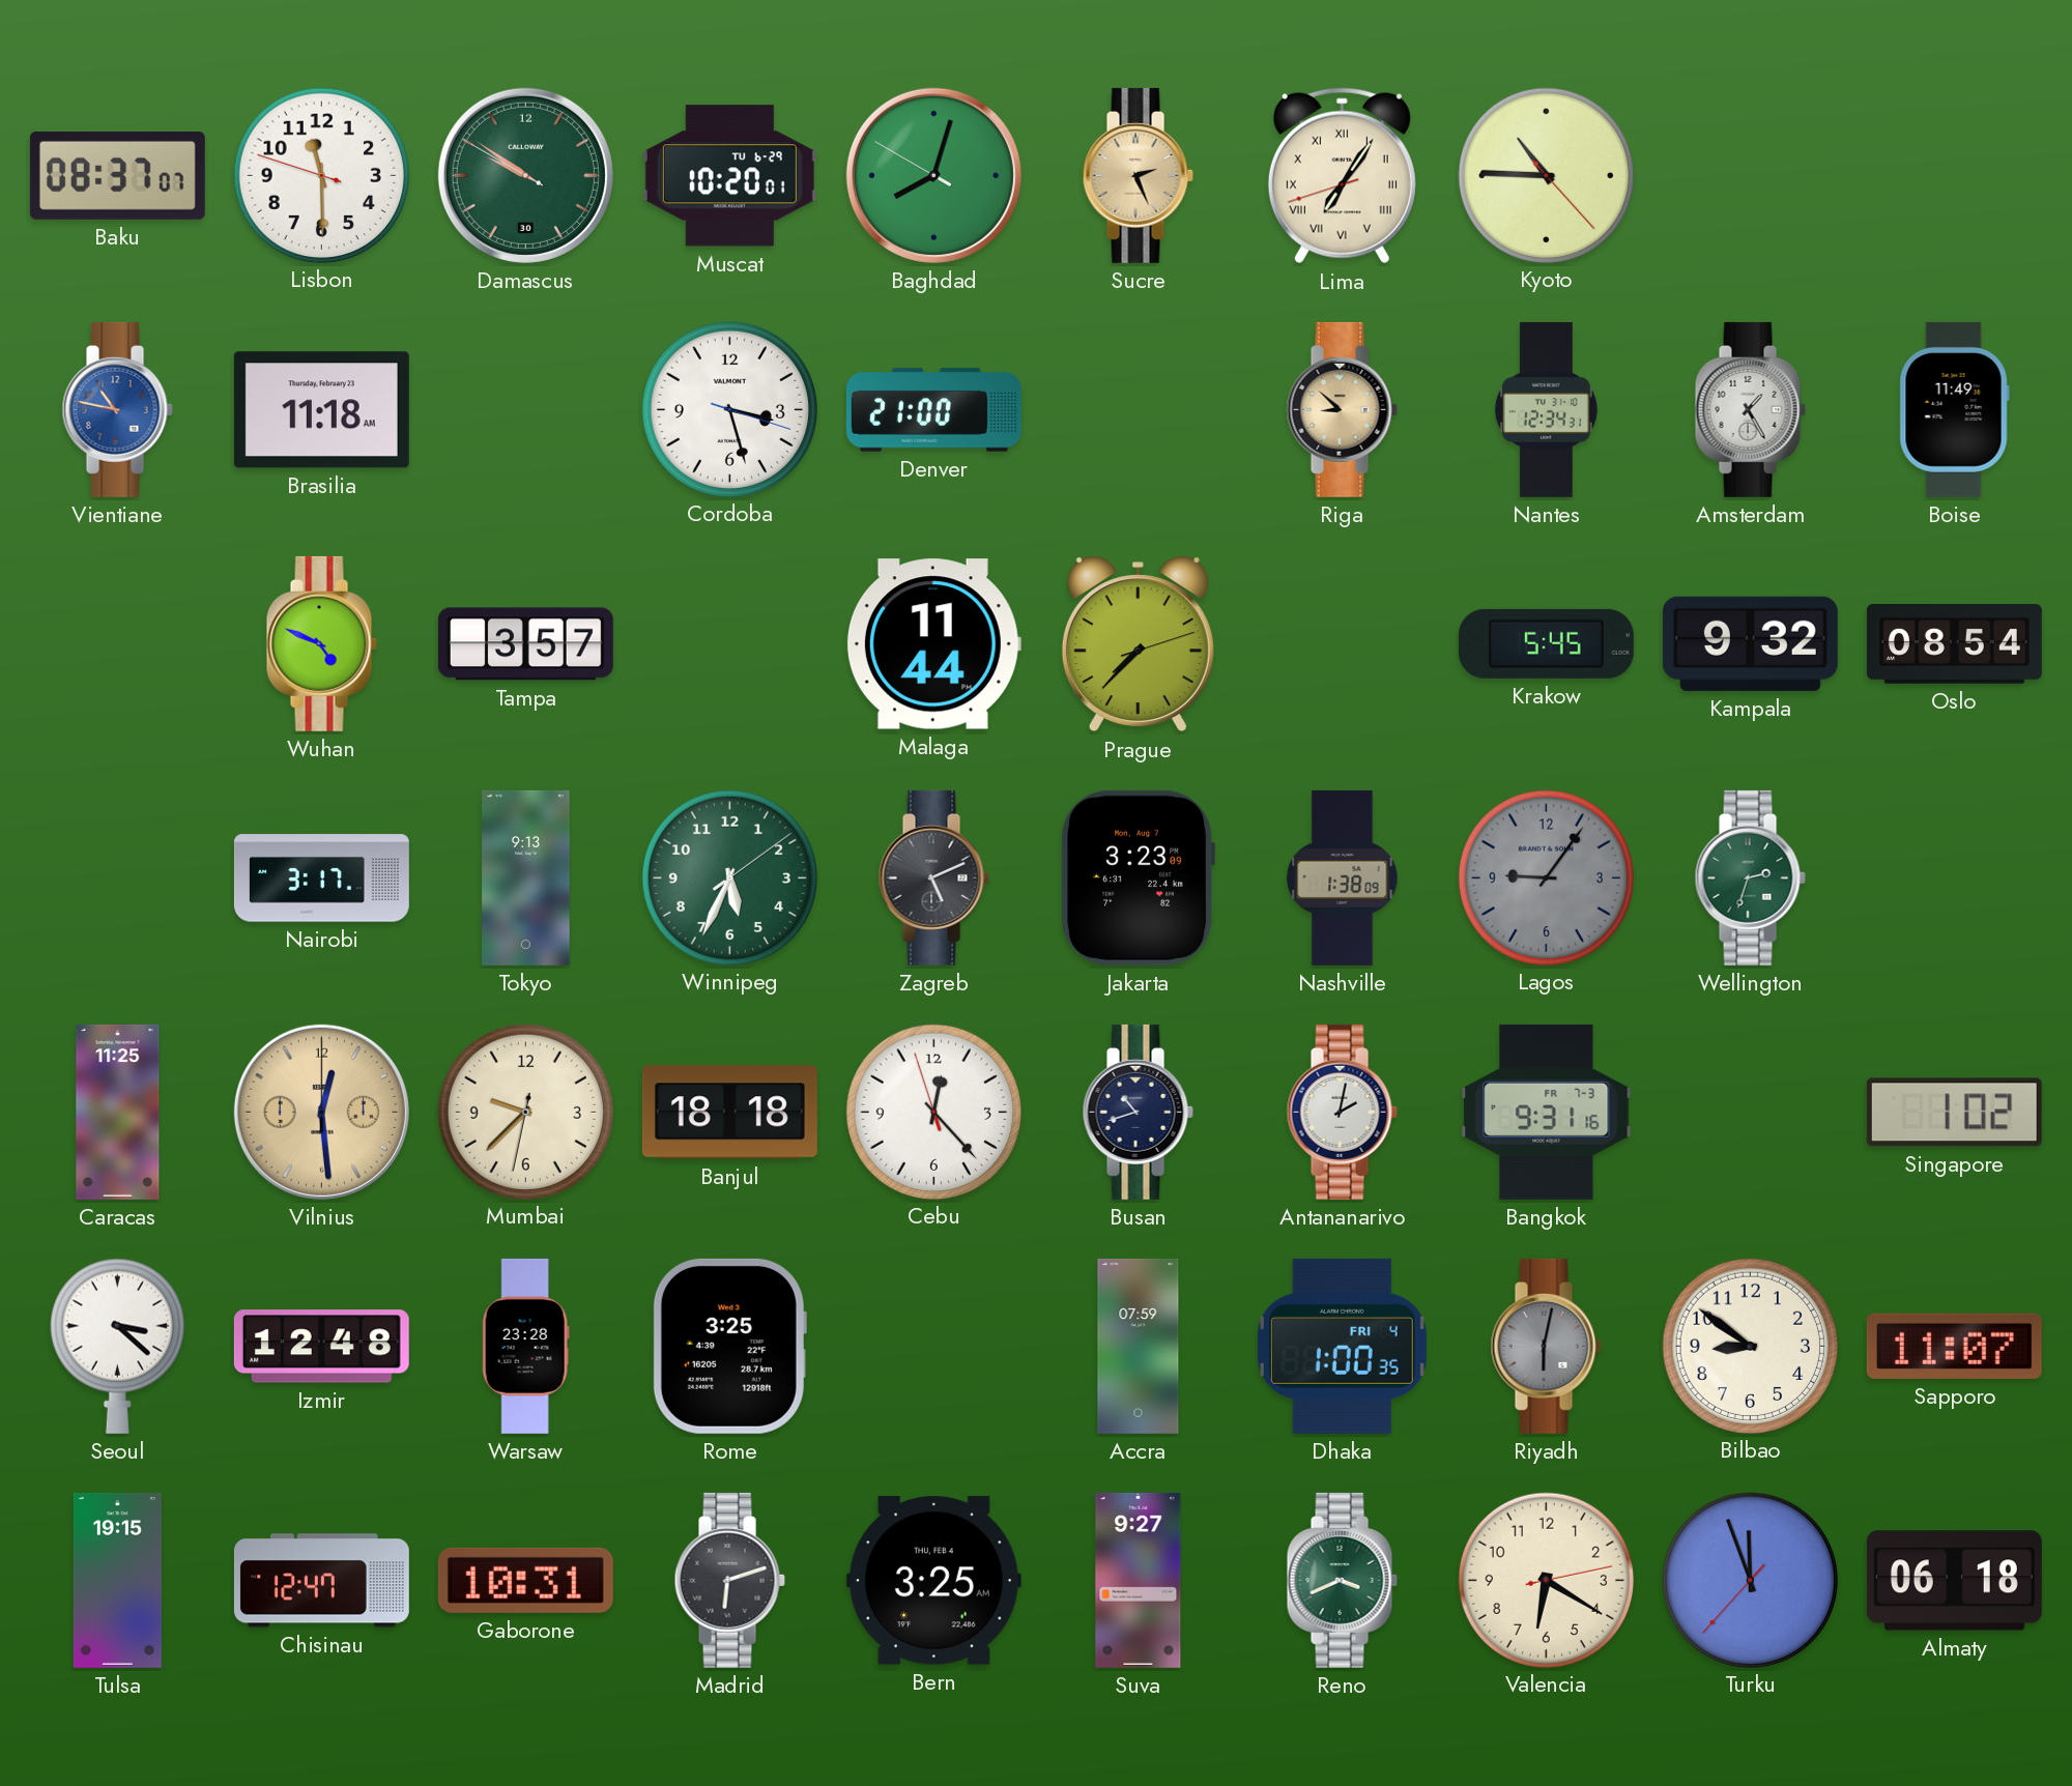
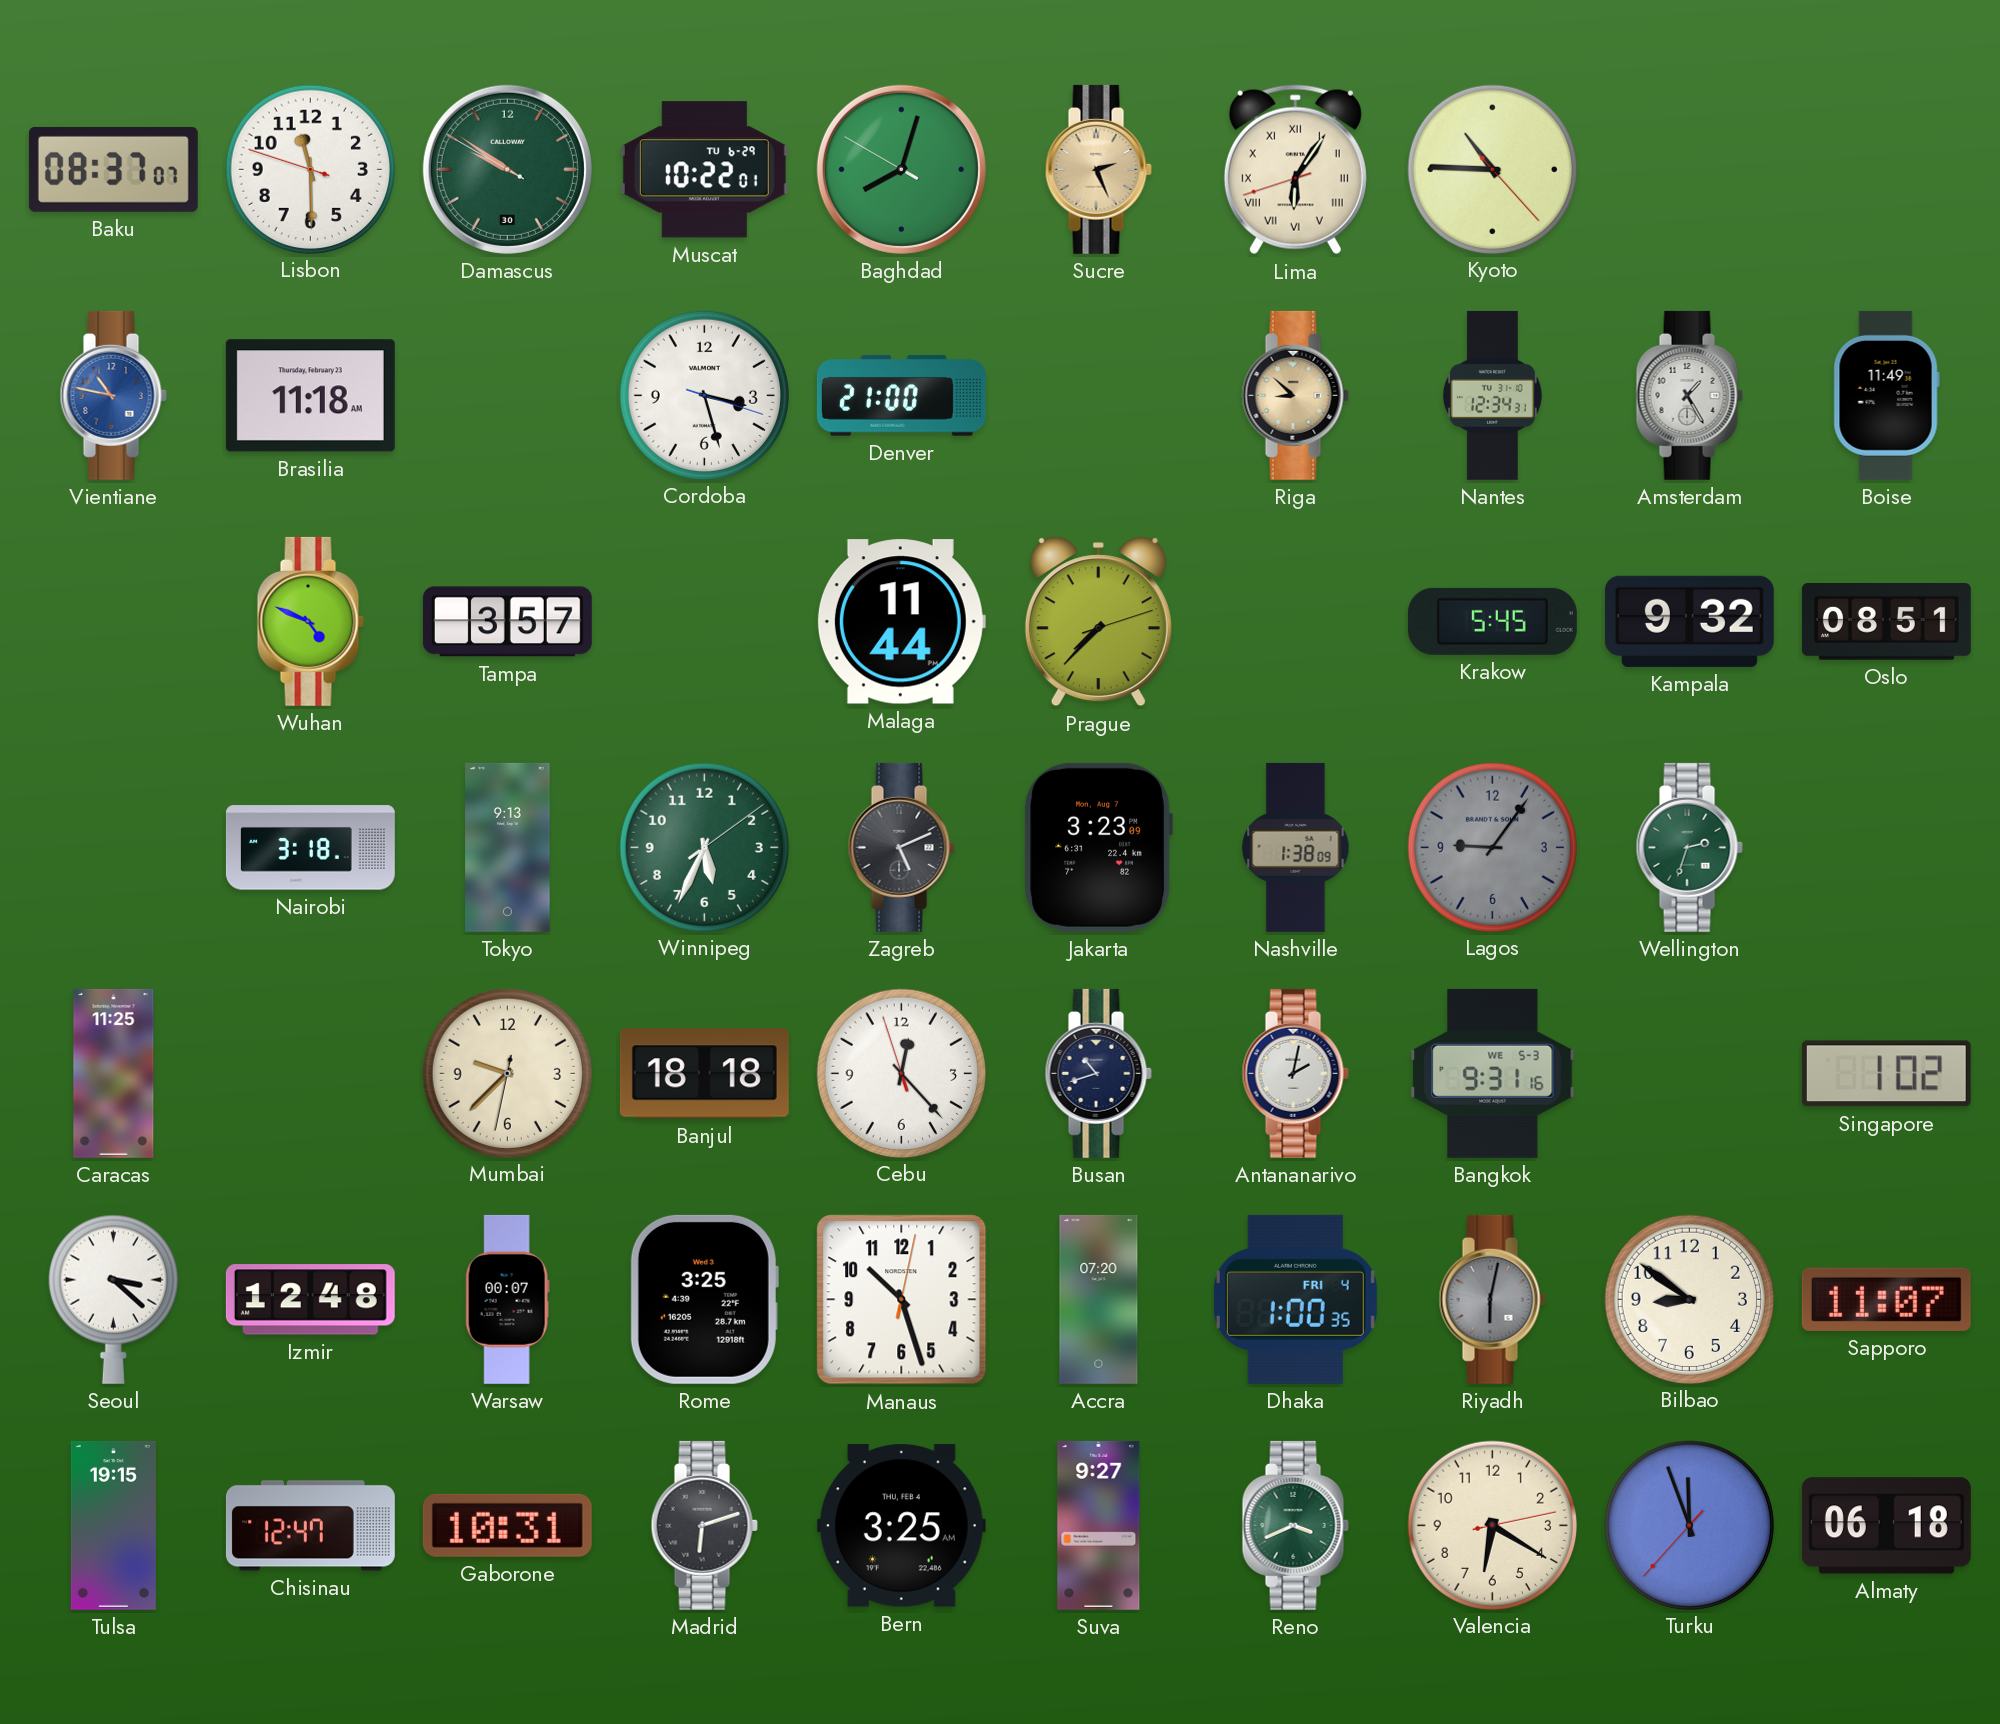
Muscat: 10:20 -> 10:22
Lima: 7:05 -> 6:05
Oslo: 08:54 -> 08:51
Nairobi: 3:17 -> 3:18
Vilnius: 12:29 -> none
Bangkok date: FR 7-3 -> WE 5-3
Warsaw: 23:28 -> 00:07
Manaus: none -> 10:27
Accra: 07:59 -> 07:20
